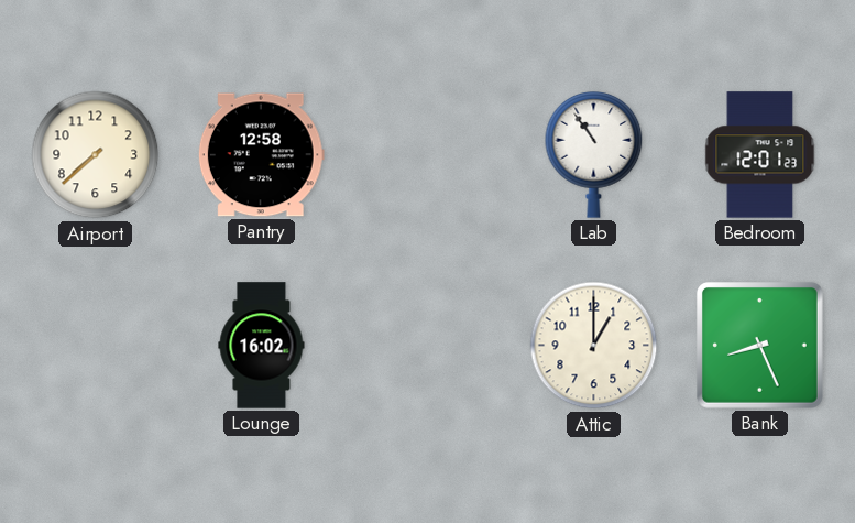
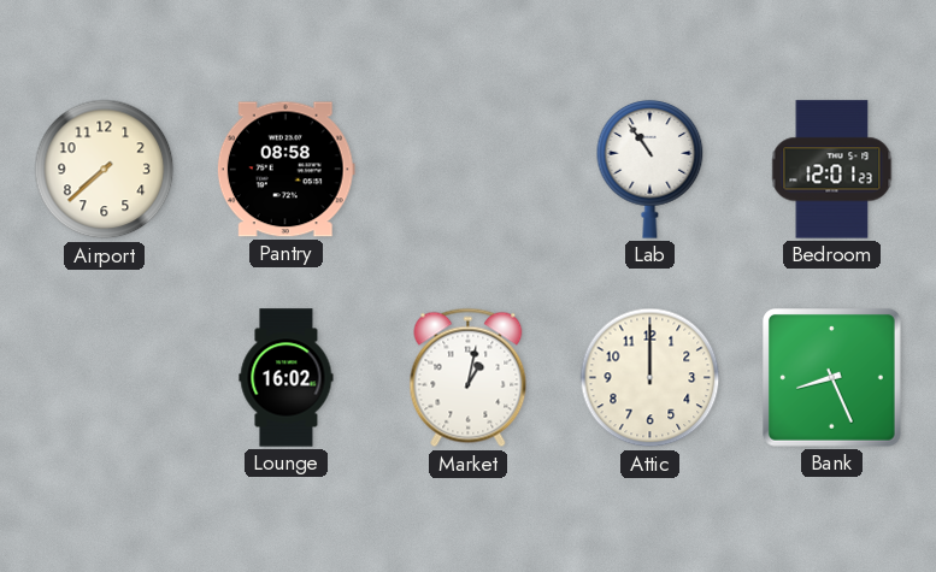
Pantry: 12:58 -> 08:58
Market: none -> 1:02
Attic: 1:00 -> 12:00
